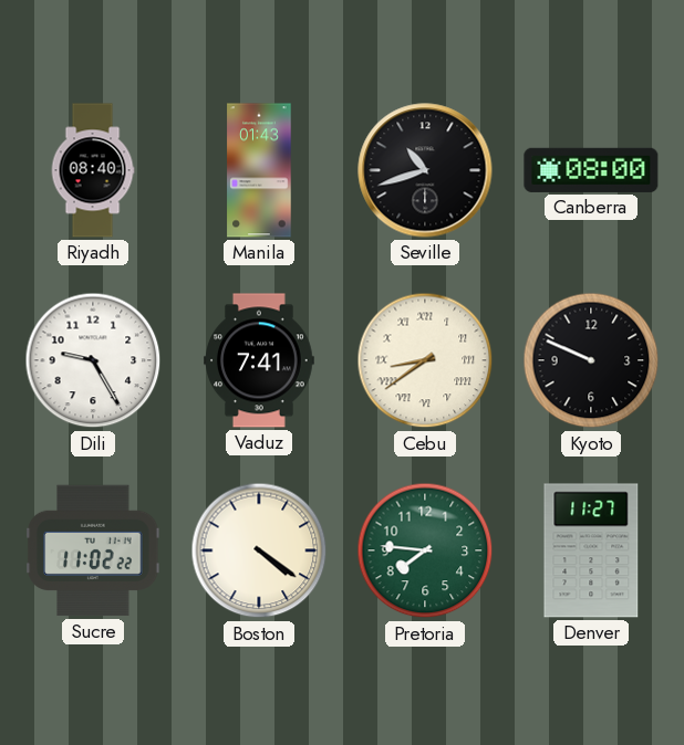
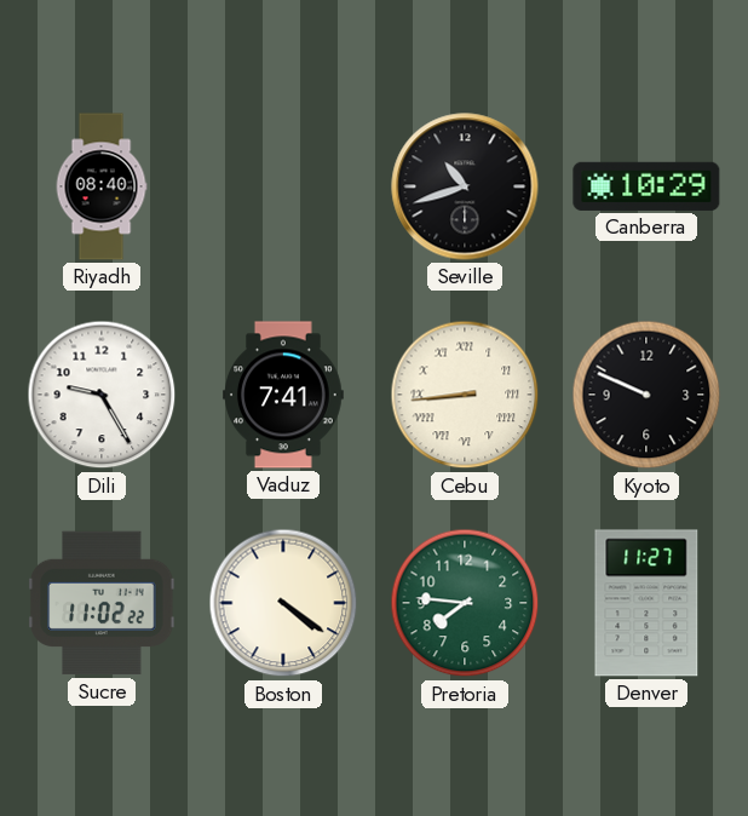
Manila: 01:43 -> none
Canberra: 08:00 -> 10:29
Cebu: 8:39 -> 8:44
